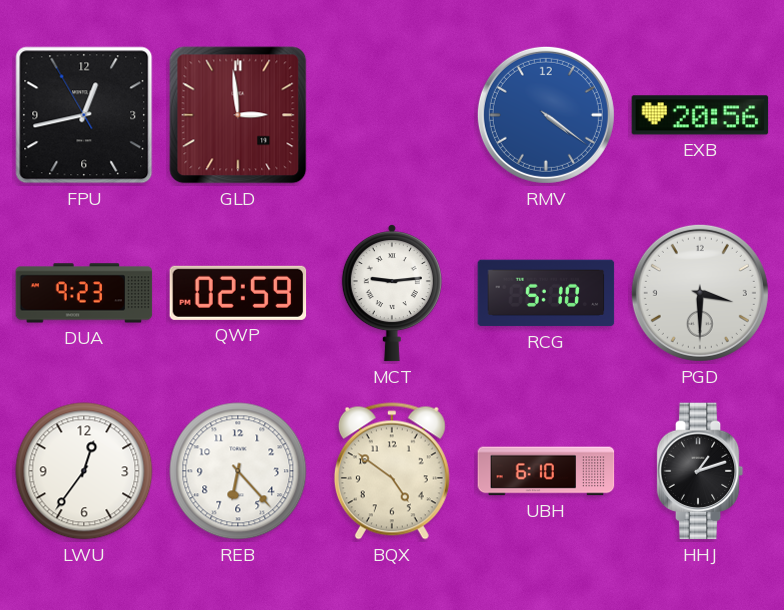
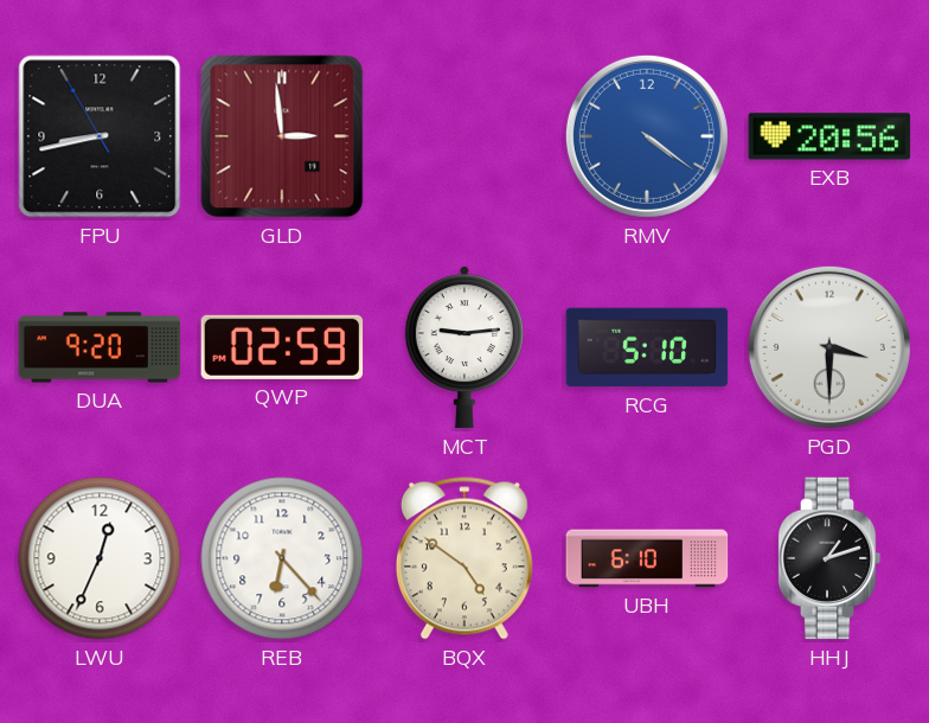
FPU: 12:42 -> 8:42
DUA: 9:23 -> 9:20
LWU: 12:36 -> 12:34
